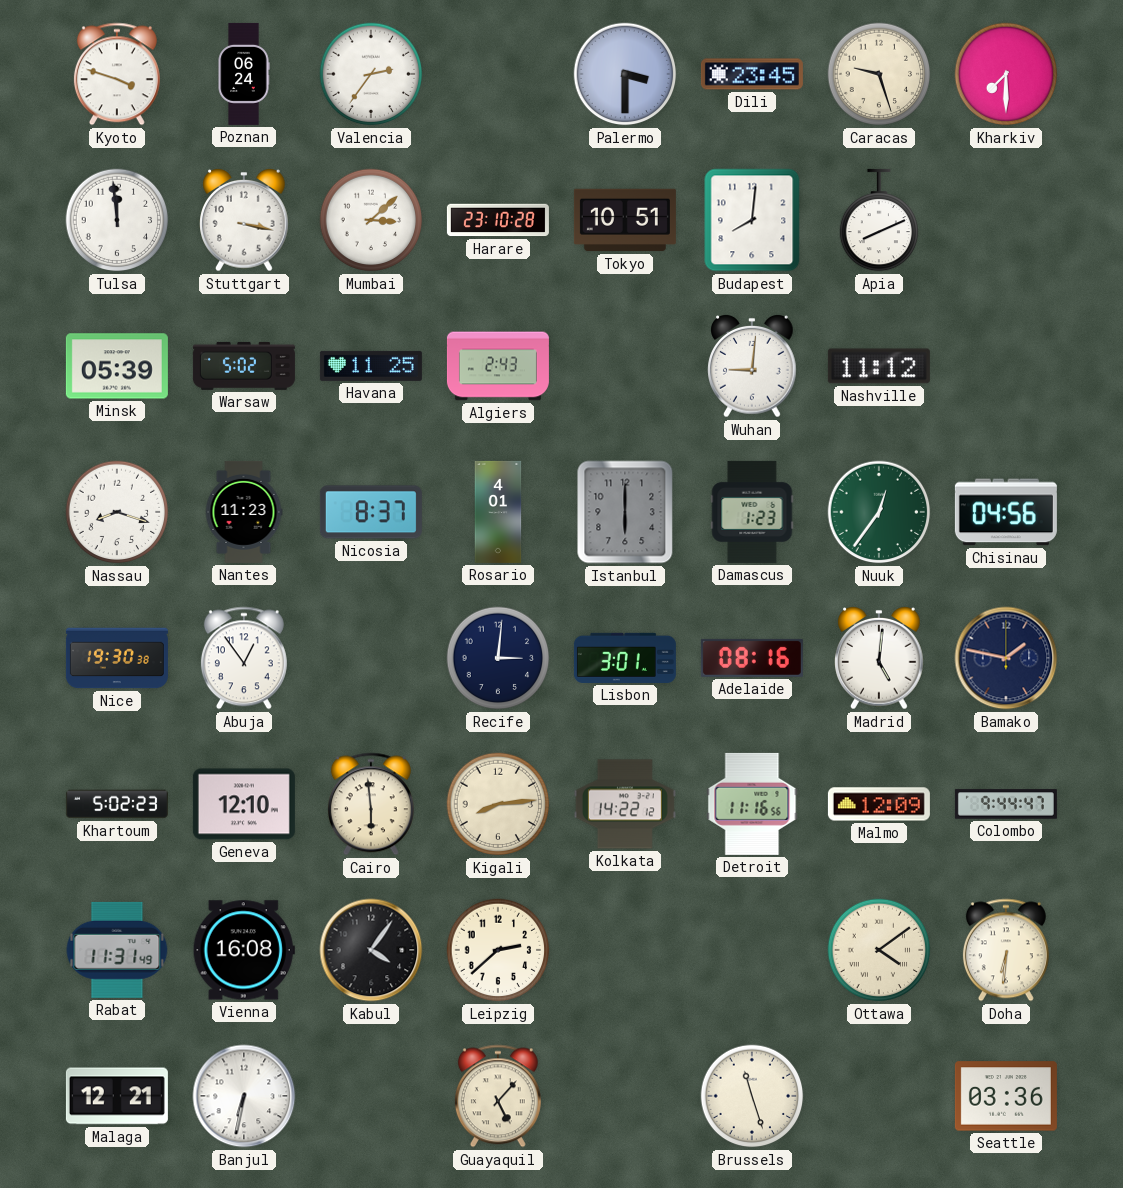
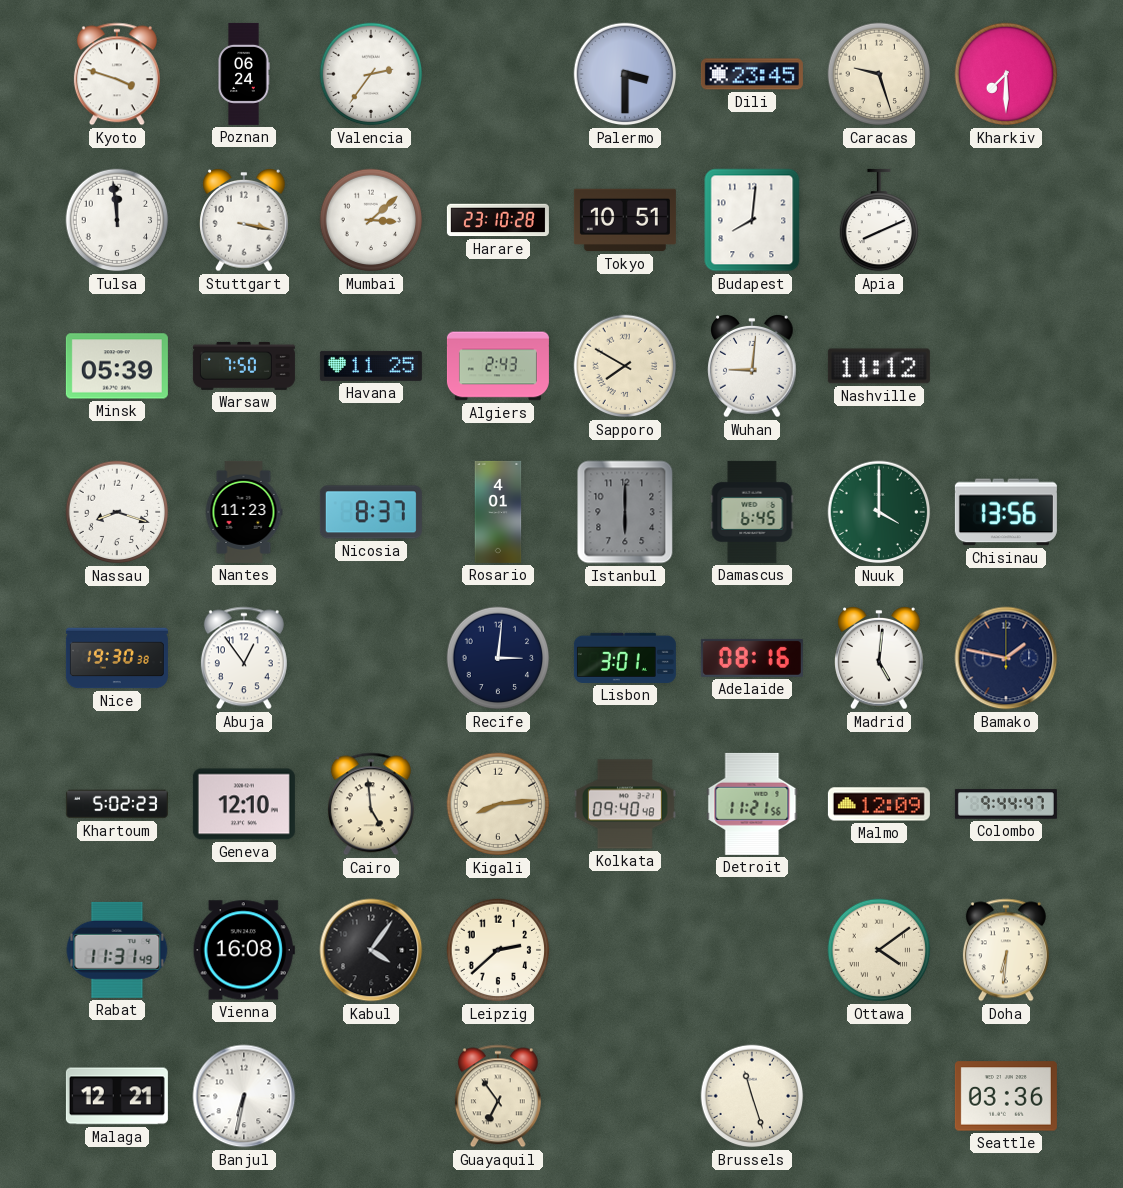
Warsaw: 5:02 -> 7:50
Sapporo: none -> 7:50
Damascus: 1:23 -> 6:45
Nuuk: 12:36 -> 4:00
Chisinau: 04:56 -> 13:56
Cairo: 5:59 -> 4:59
Kolkata: 14:22 -> 09:40
Detroit: 11:16 -> 11:21
Guayaquil: 5:07 -> 6:54
